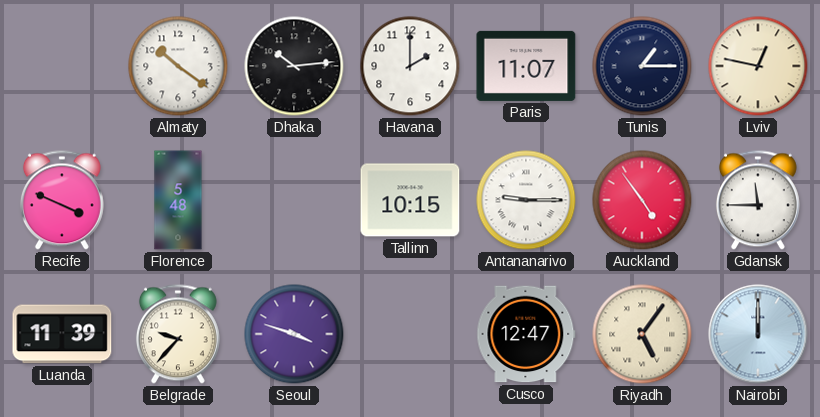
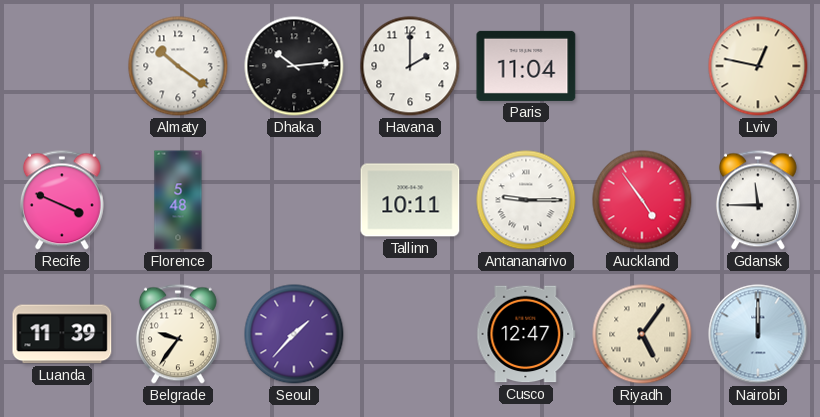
Paris: 11:07 -> 11:04
Tunis: 1:15 -> none
Tallinn: 10:15 -> 10:11
Belgrade: 9:37 -> 9:36
Seoul: 3:48 -> 1:37
